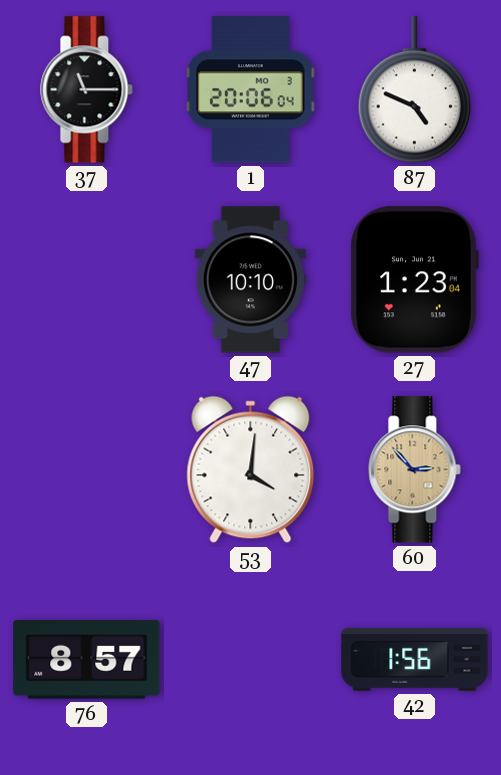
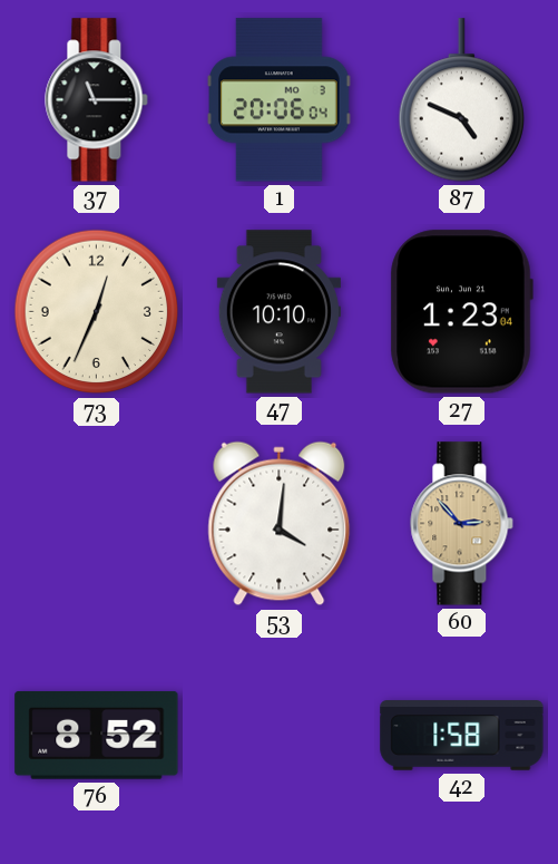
73: none -> 12:34
76: 8:57 -> 8:52
42: 1:56 -> 1:58
